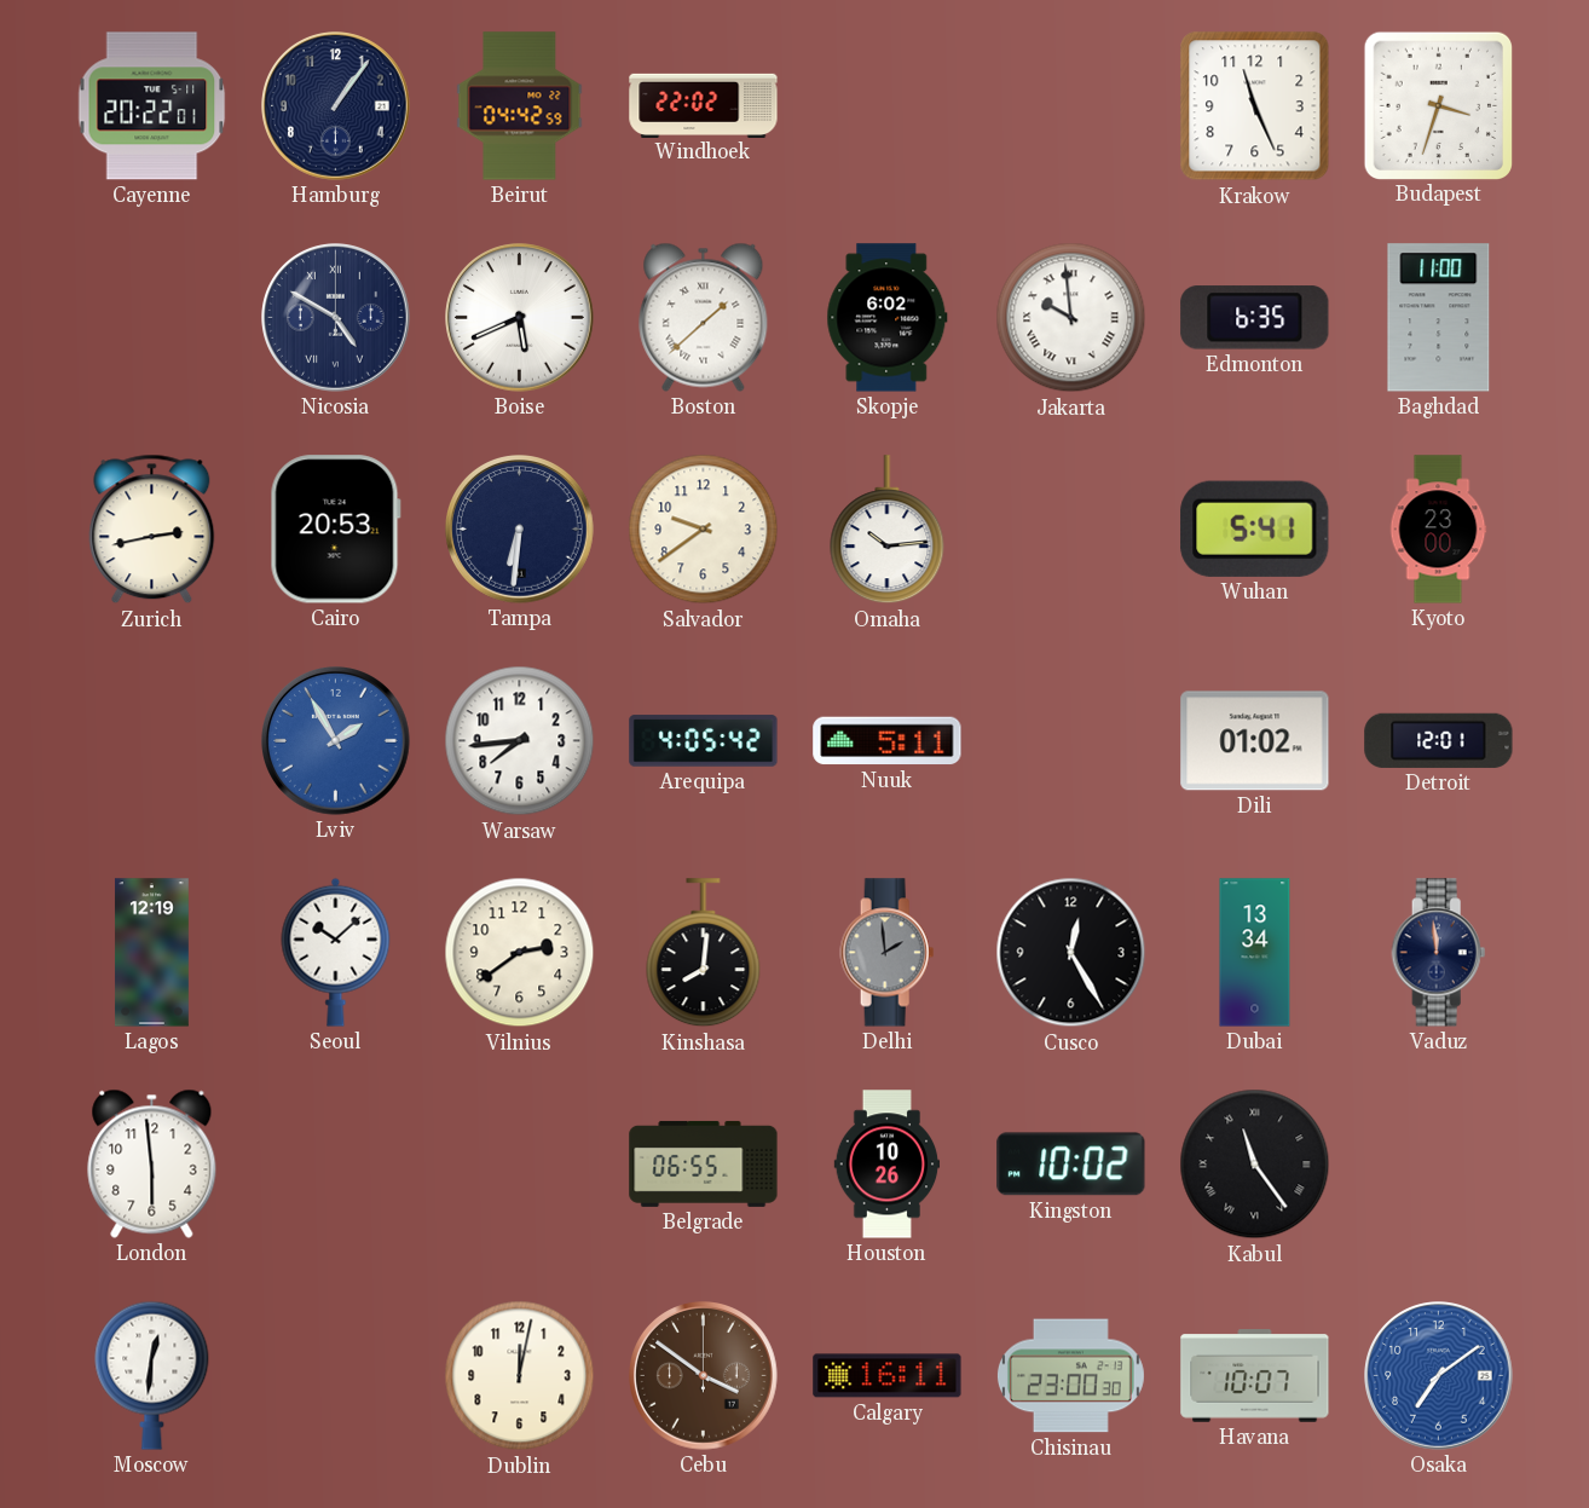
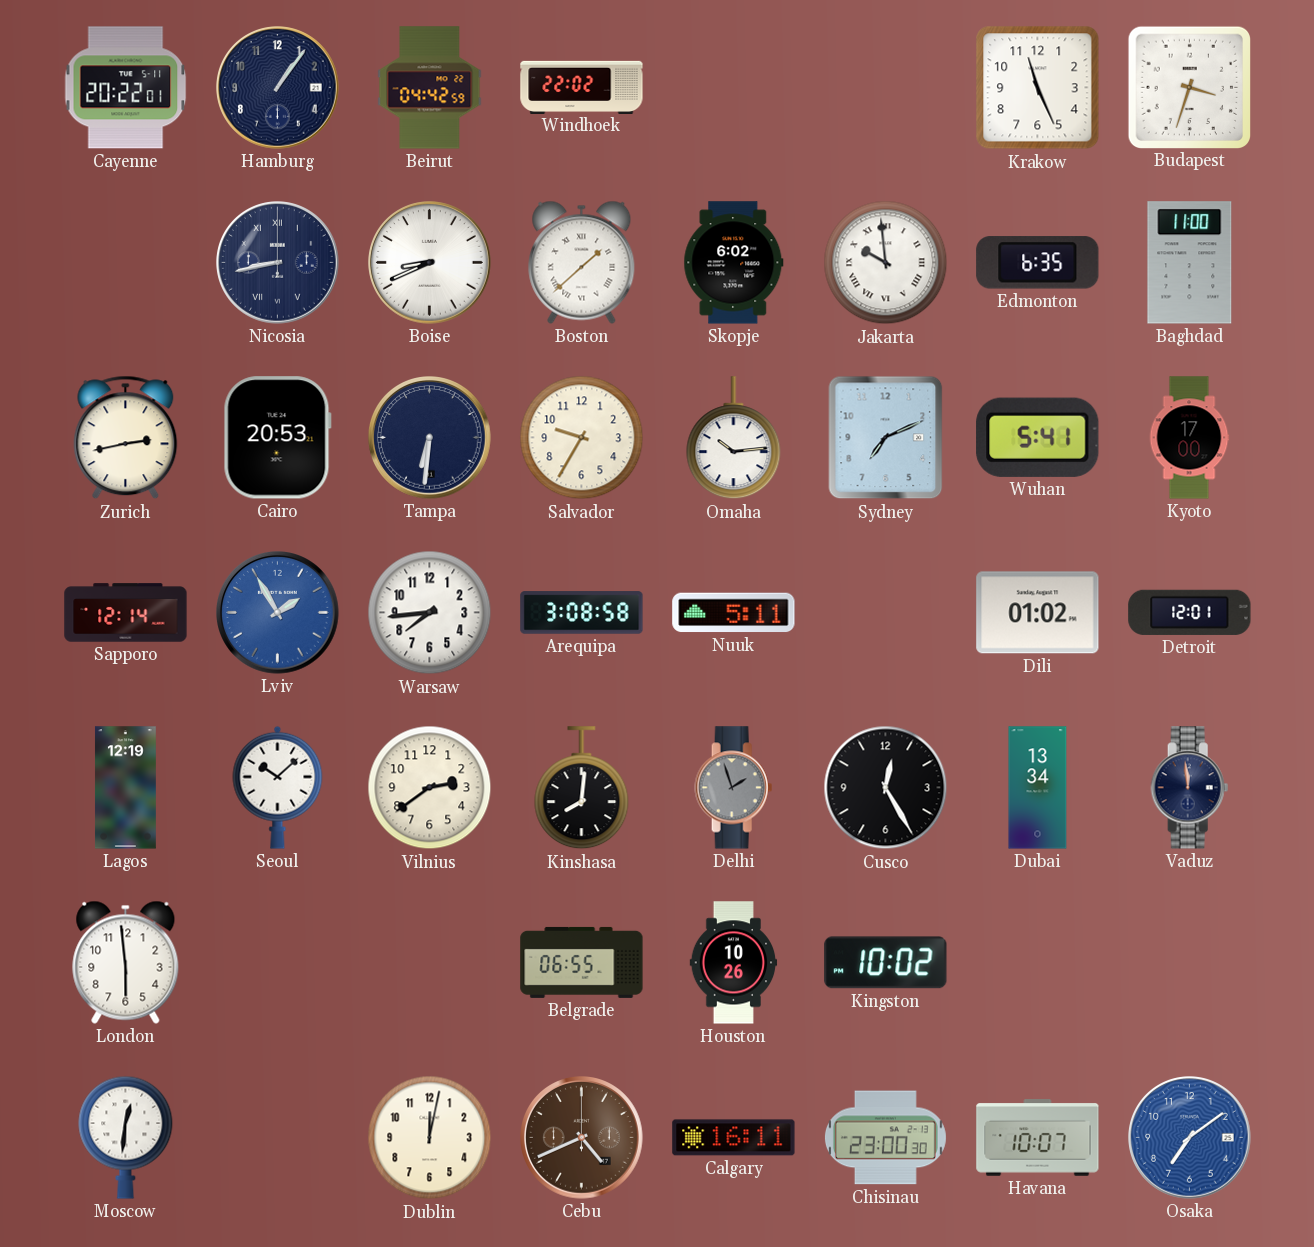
Nicosia: 4:50 -> 8:43
Boise: 5:41 -> 8:41
Salvador: 9:39 -> 9:35
Sydney: none -> 7:11
Kyoto: 23:00 -> 17:00
Sapporo: none -> 12:14
Arequipa: 4:05 -> 3:08
Delhi: 1:59 -> 1:57
Kabul: 11:24 -> none
Cebu: 3:51 -> 4:41
